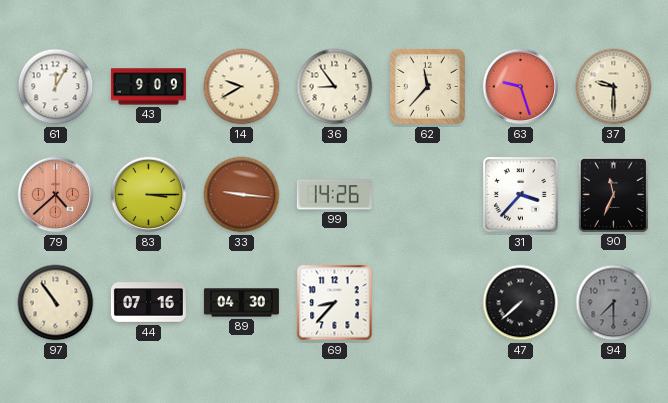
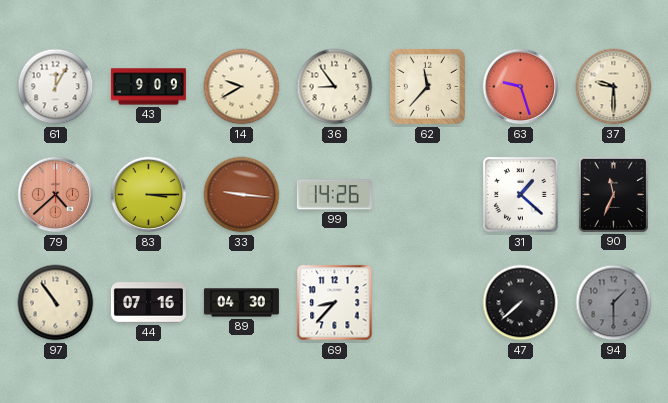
31: 3:37 -> 1:22
94: 7:30 -> 1:30
